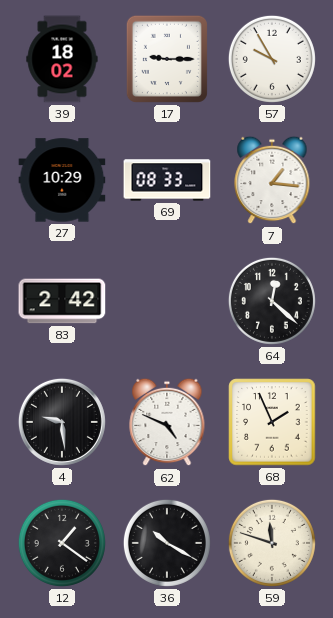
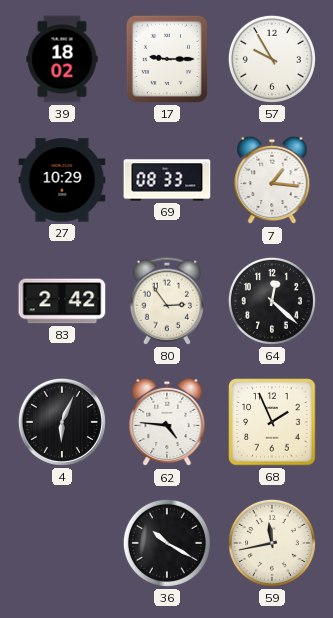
80: none -> 2:54
4: 9:29 -> 6:04
62: 4:49 -> 4:46
12: 1:21 -> none
59: 11:48 -> 11:43
